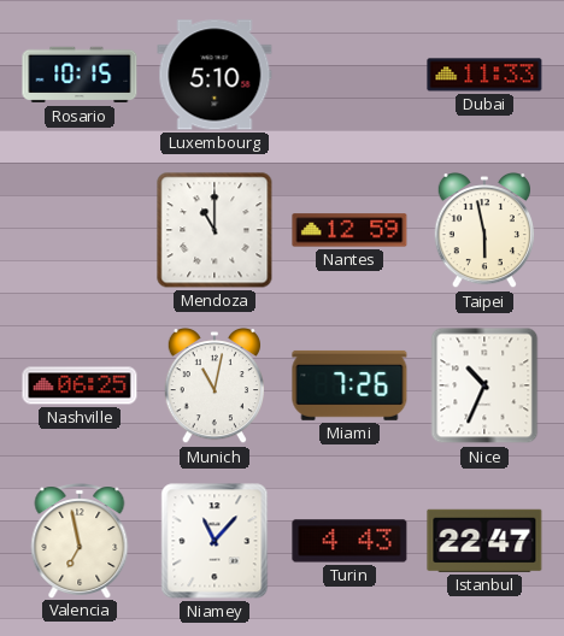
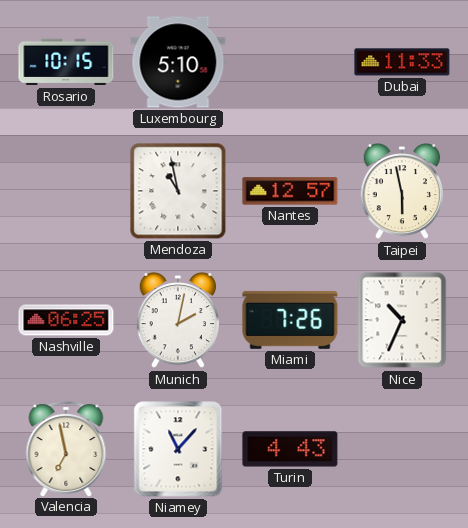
Mendoza: 11:00 -> 10:58
Nantes: 12:59 -> 12:57
Munich: 11:02 -> 2:02
Istanbul: 22:47 -> none
